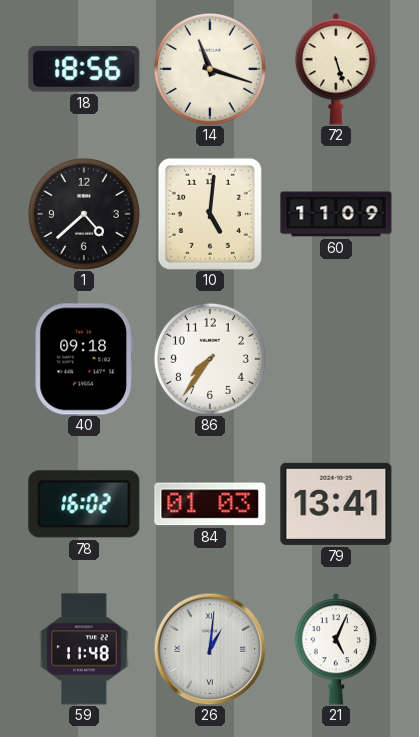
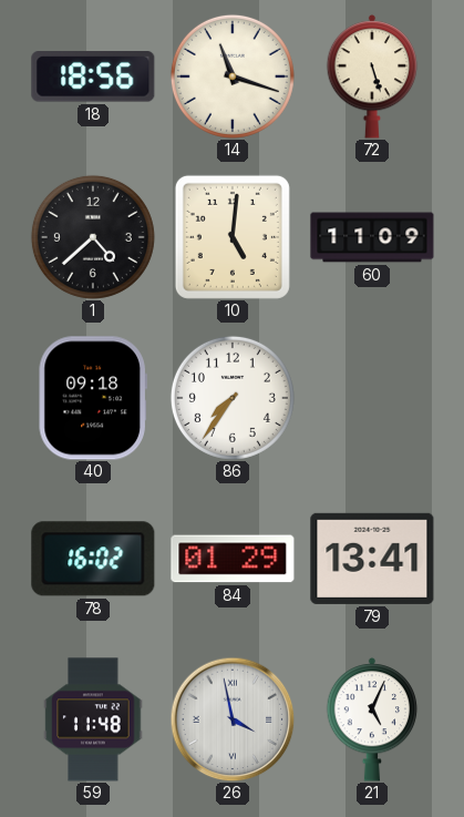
84: 01:03 -> 01:29
26: 1:01 -> 3:58
